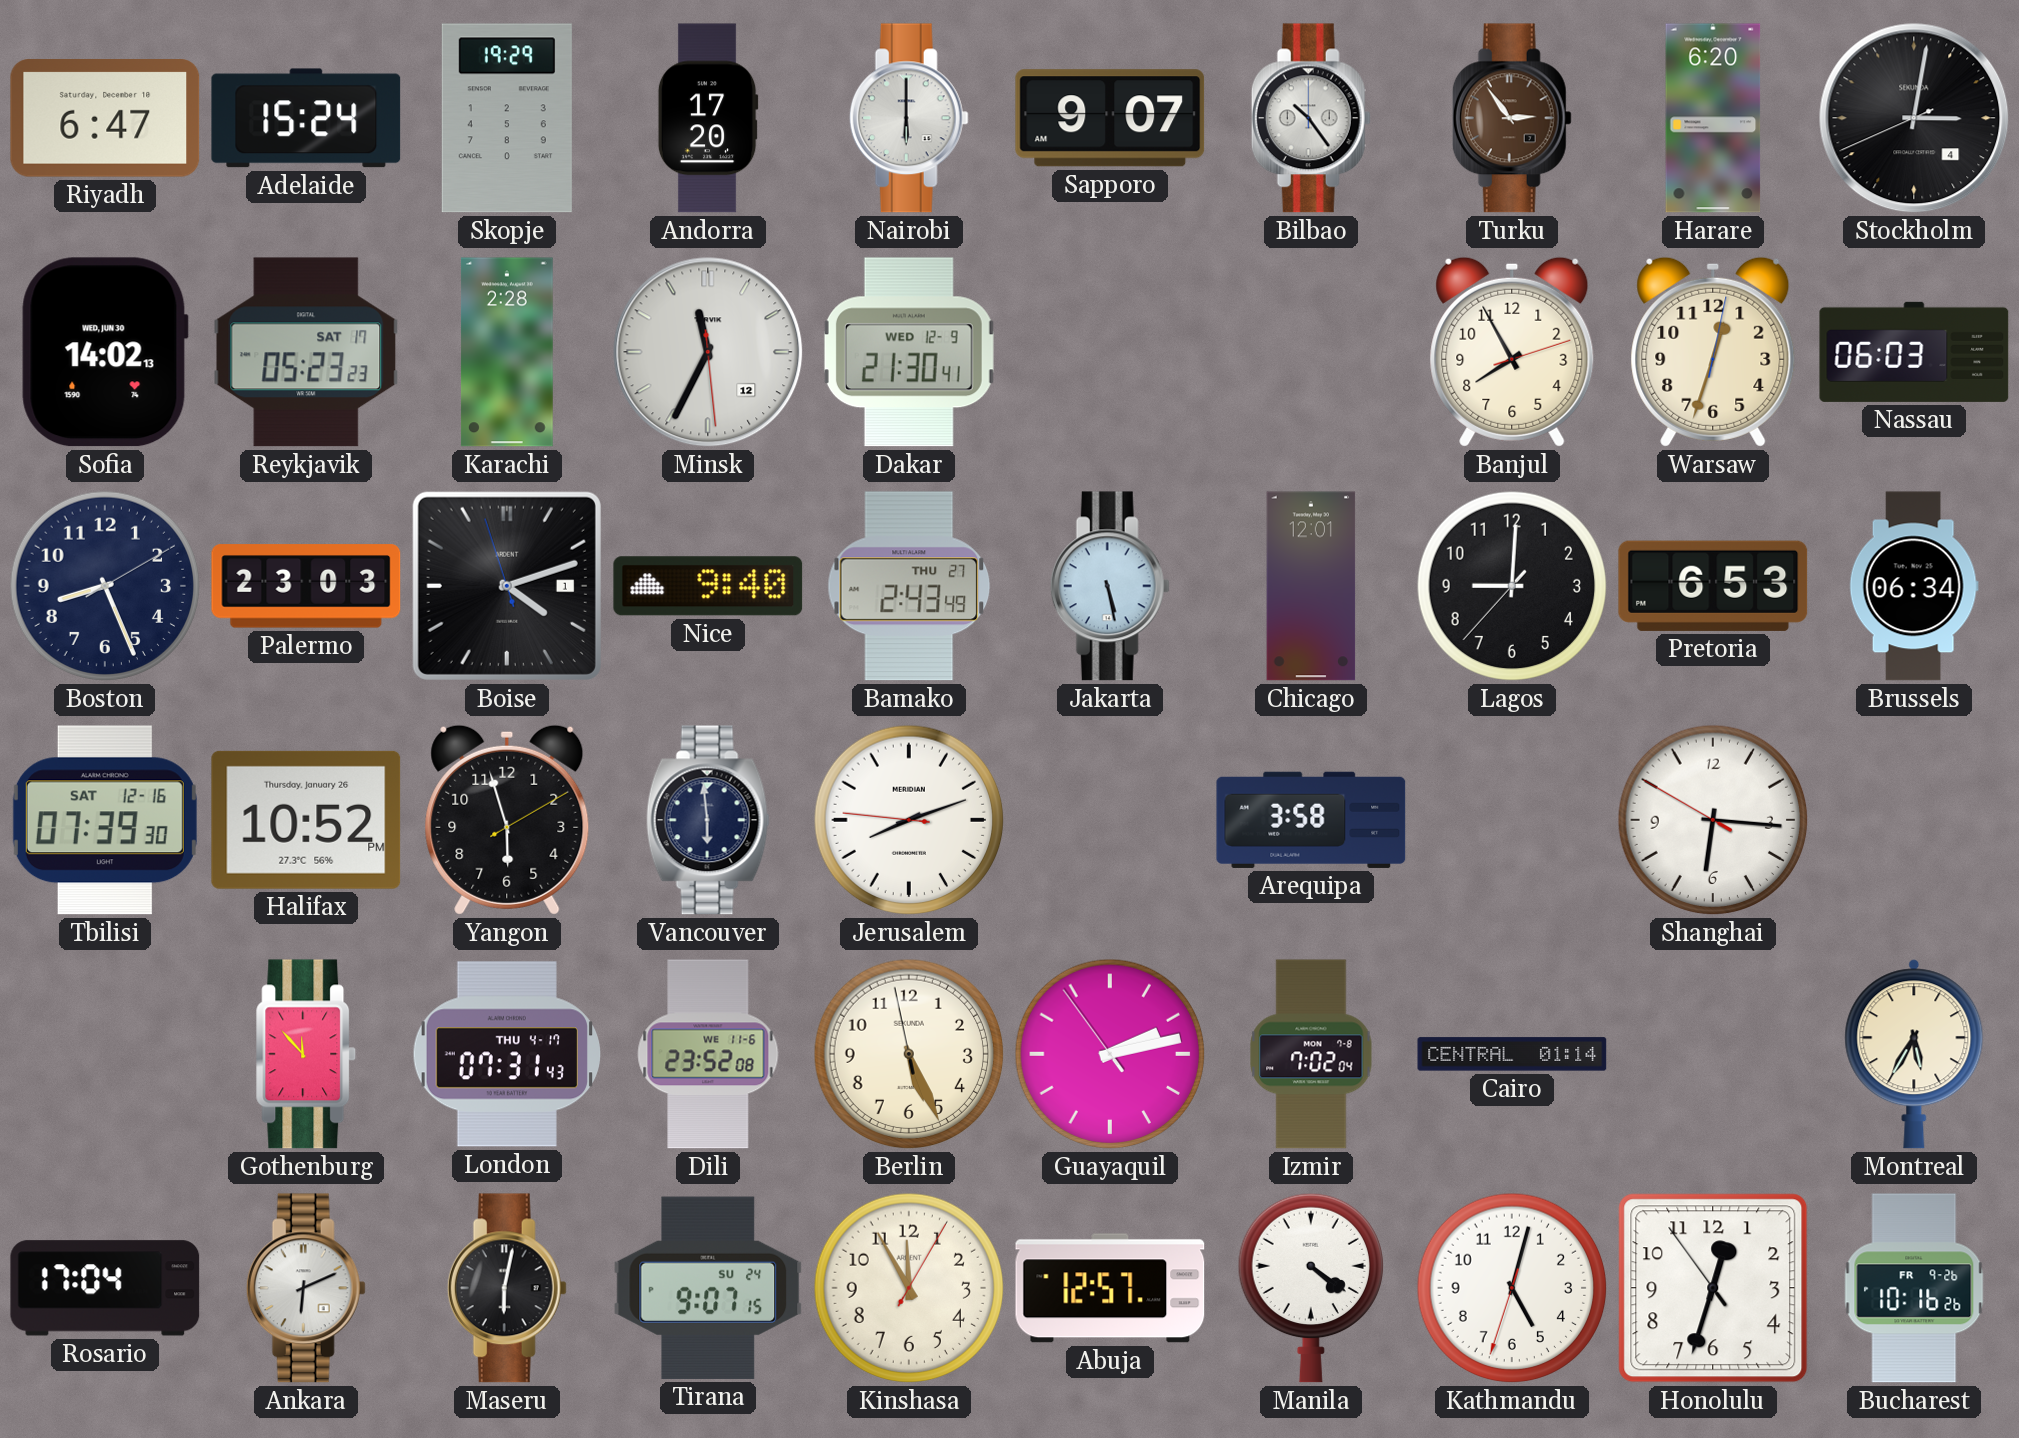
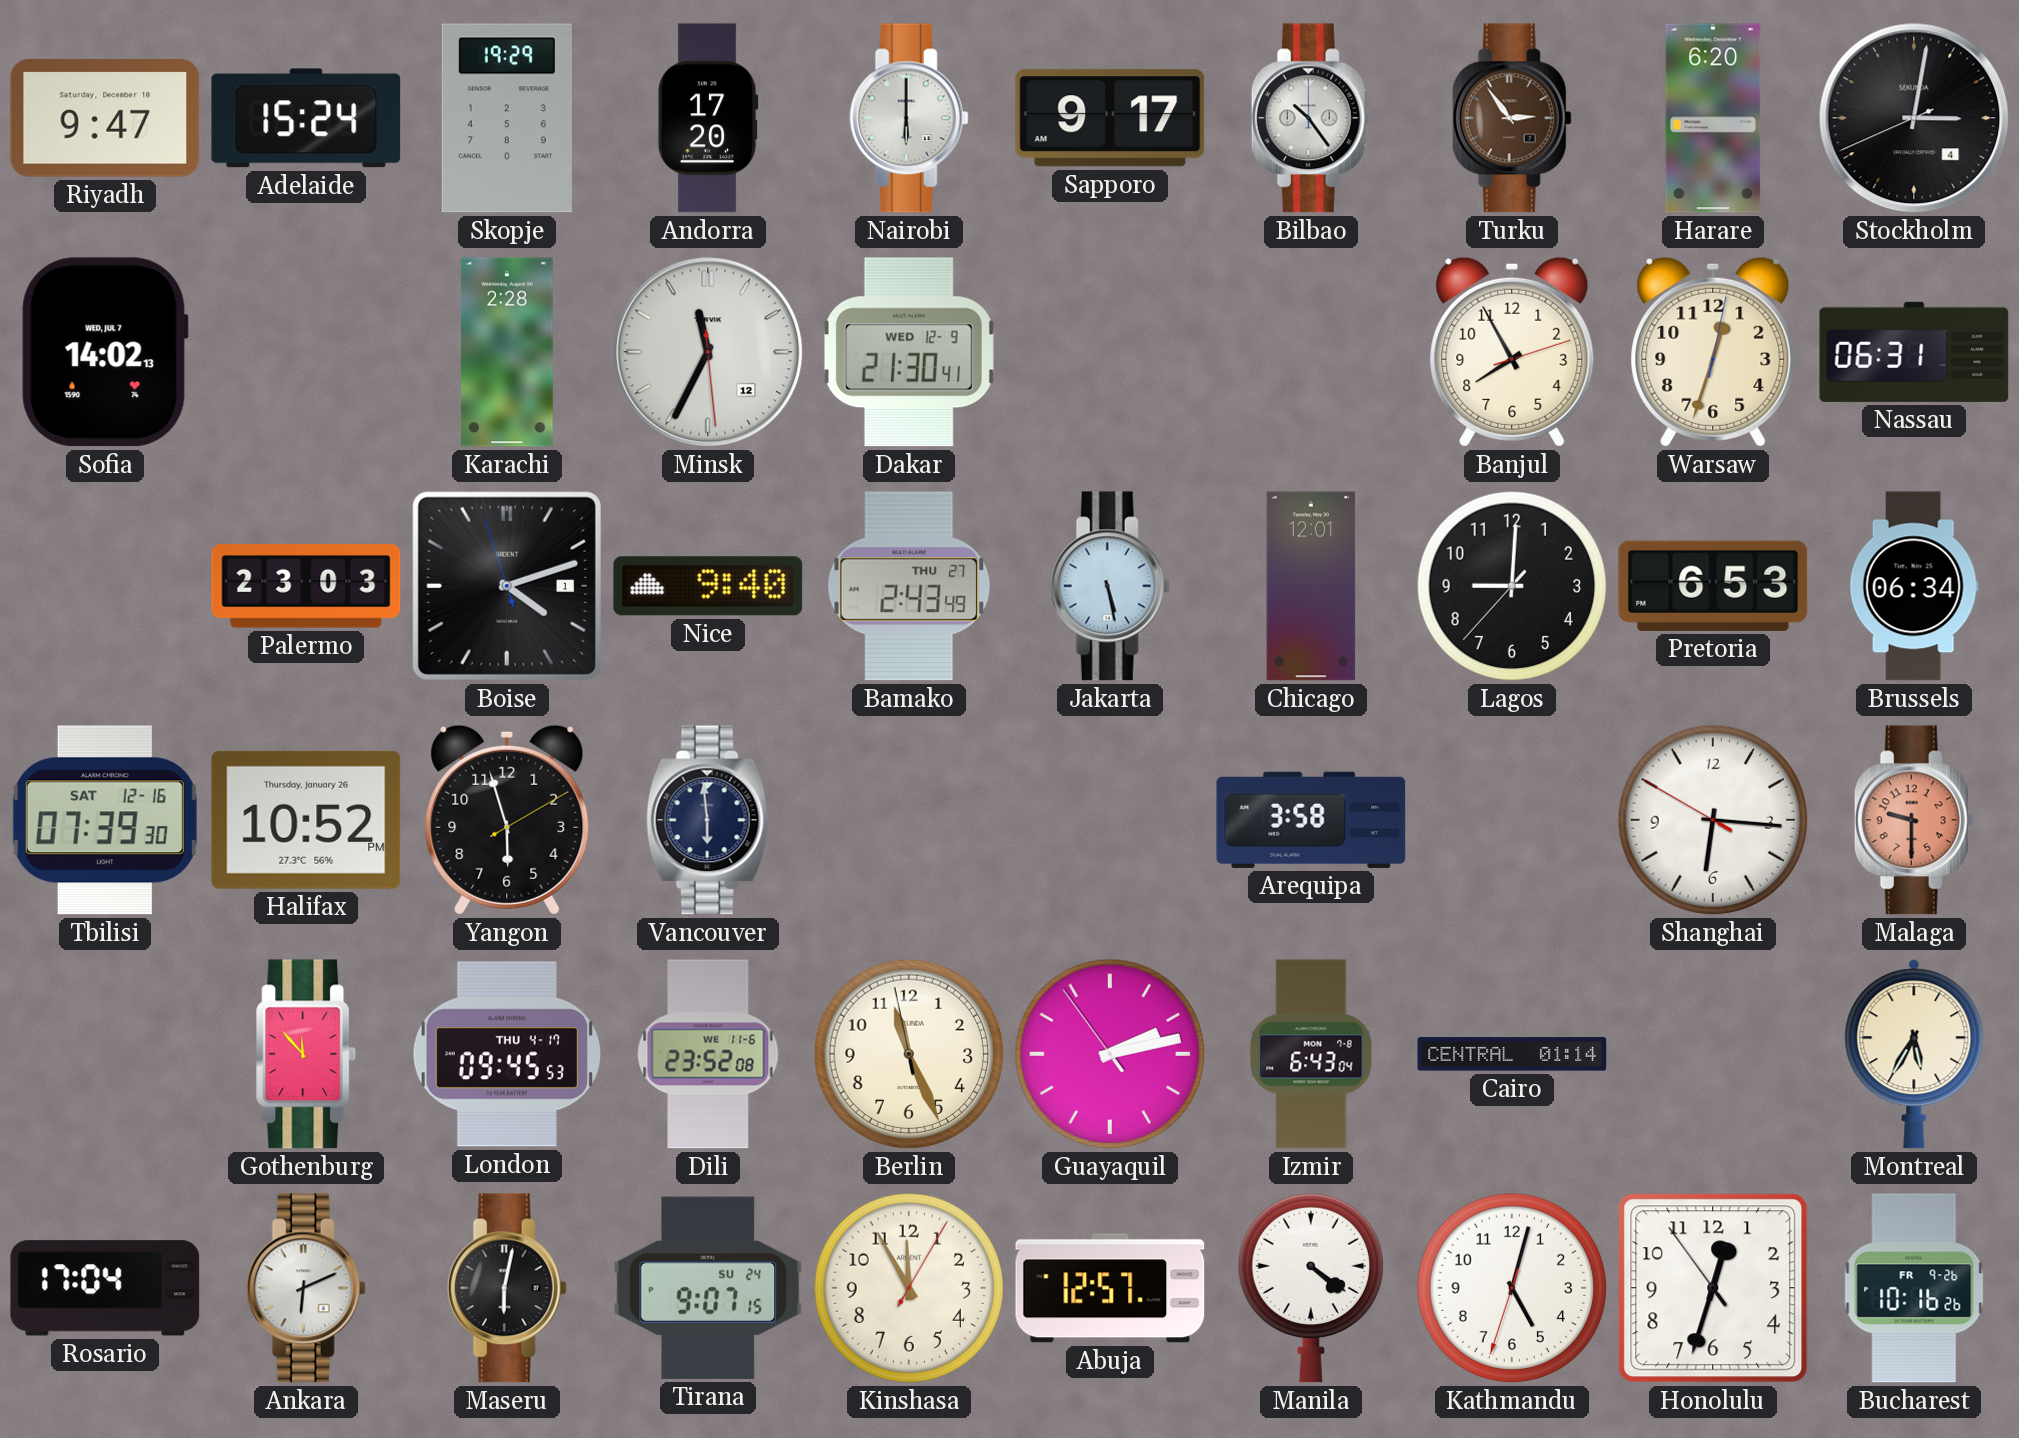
Riyadh: 6:47 -> 9:47
Sapporo: 9:07 -> 9:17
Sofia date: WED, JUN 30 -> WED, JUL 7
Reykjavik: 05:23 -> none
Nassau: 06:03 -> 06:31
Boston: 8:26 -> none
Jerusalem: 8:11 -> none
Malaga: none -> 9:30
London: 07:31 -> 09:45
Berlin: 5:25 -> 11:25
Izmir: 7:02 -> 6:43
